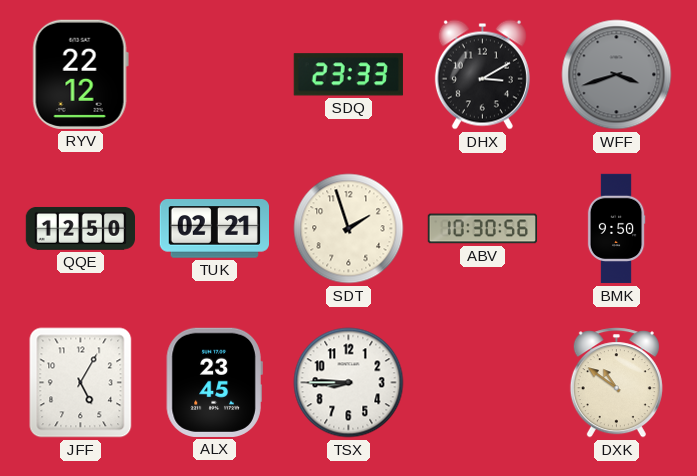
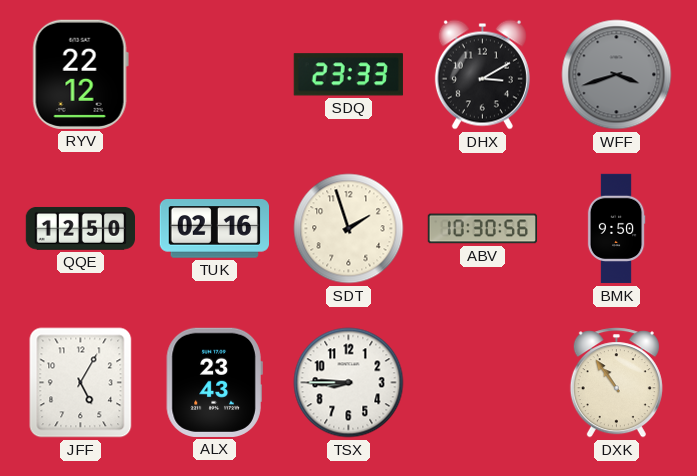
TUK: 02:21 -> 02:16
ALX: 23:45 -> 23:43
DXK: 10:51 -> 10:54
